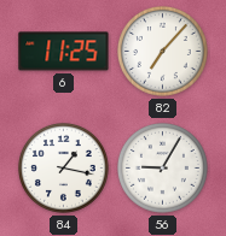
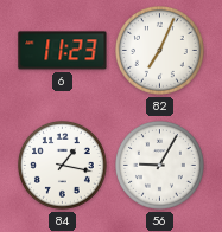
6: 11:25 -> 11:23
82: 7:07 -> 7:04
